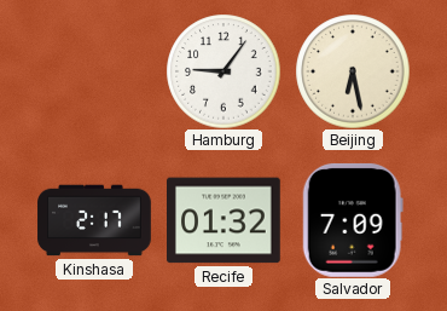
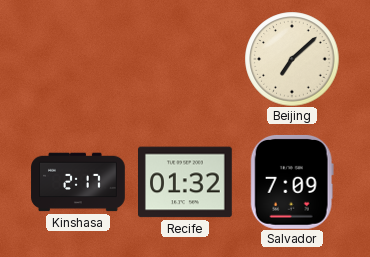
Hamburg: 9:06 -> none
Beijing: 6:28 -> 7:08
